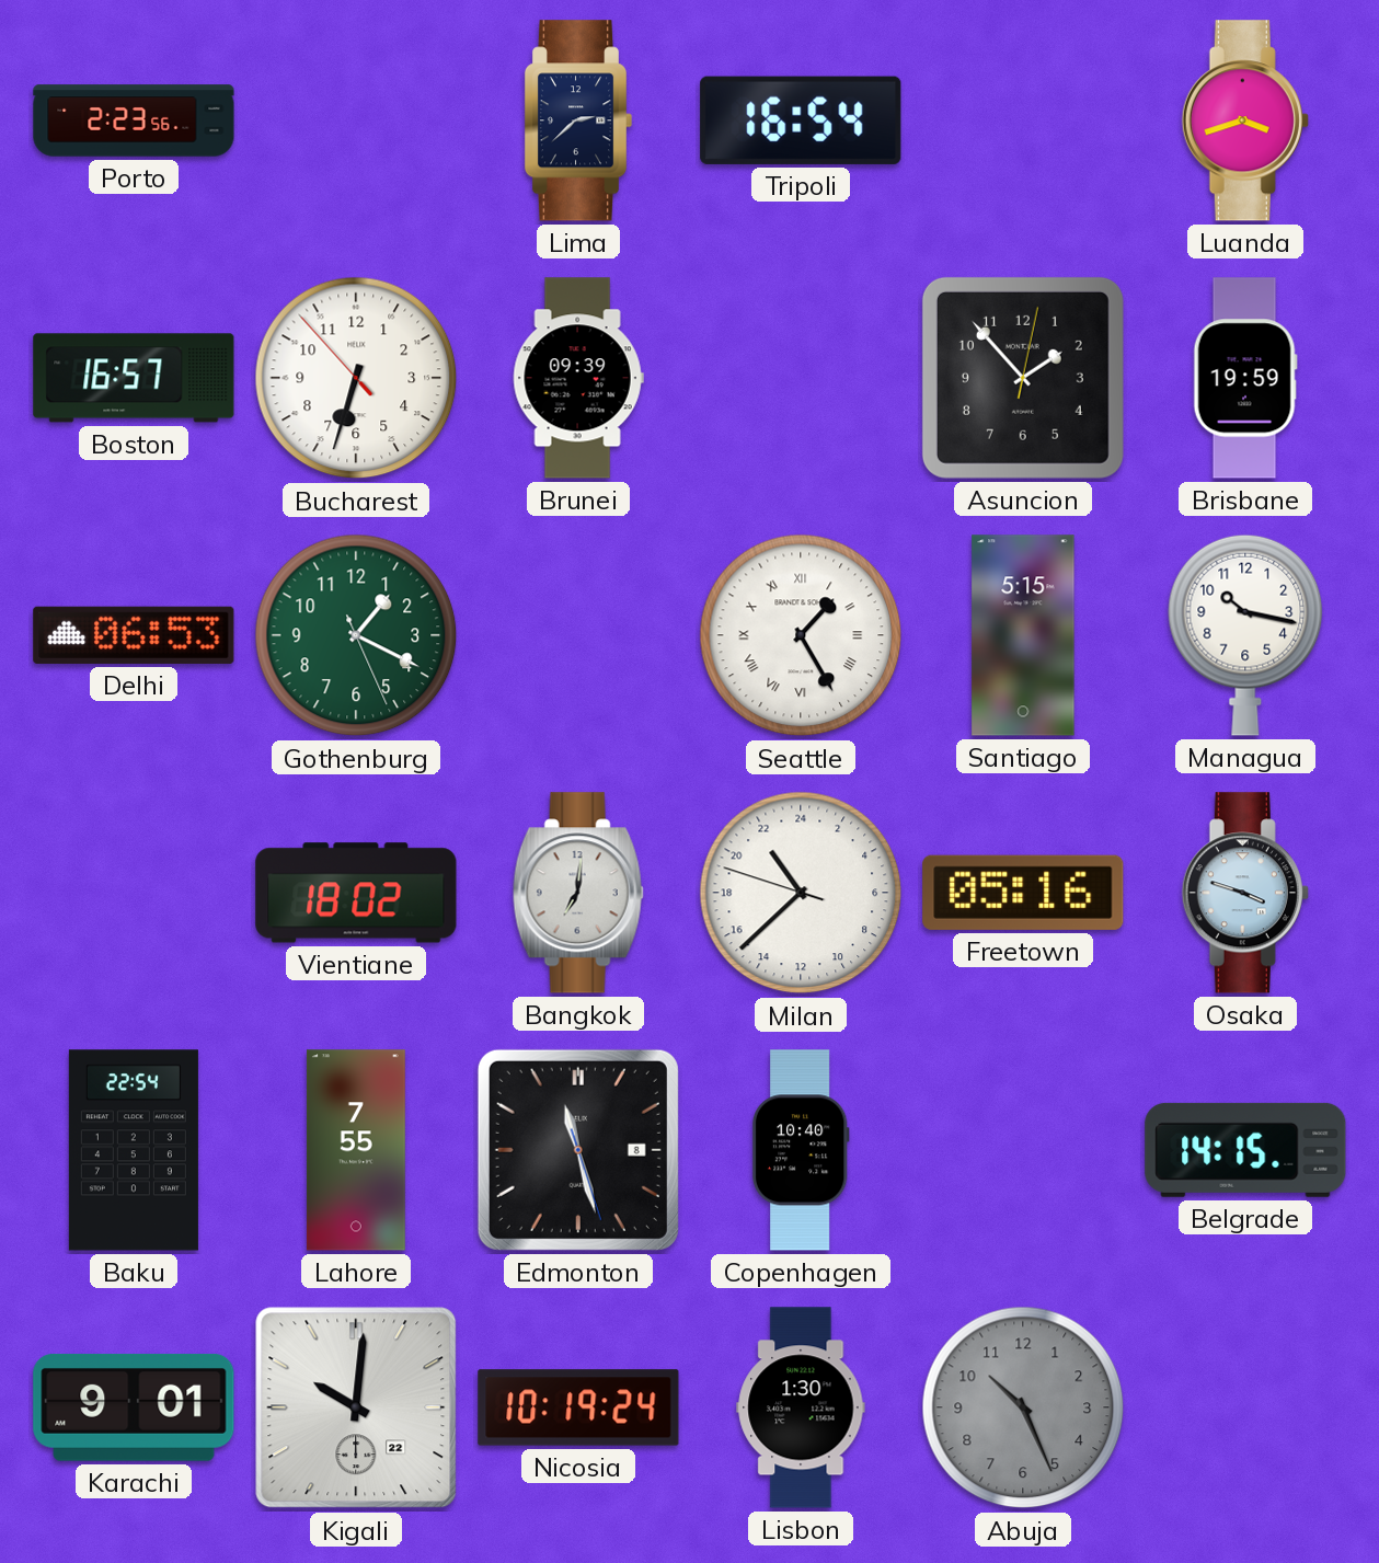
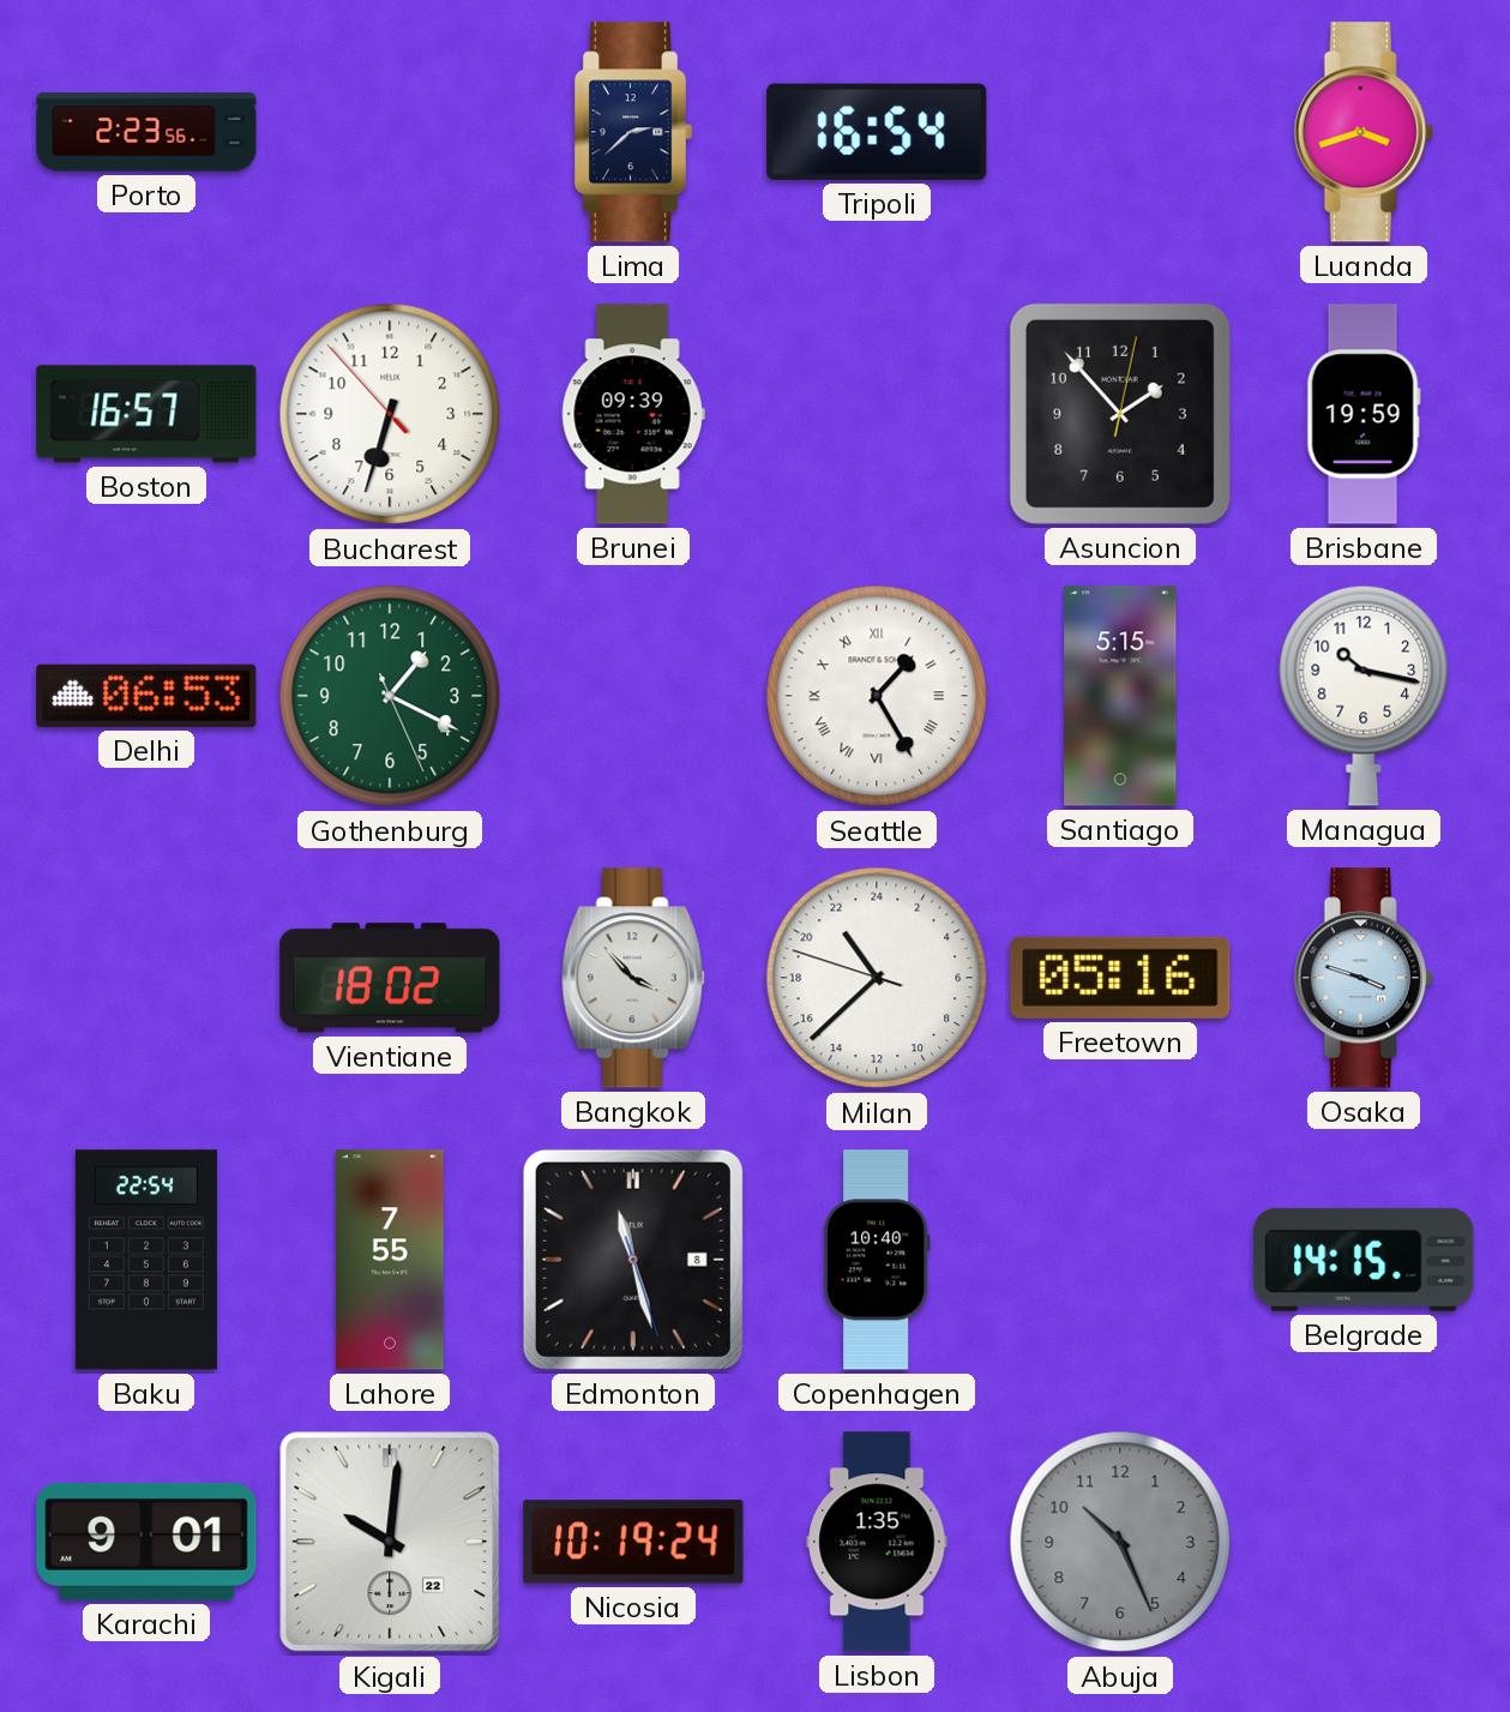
Bangkok: 7:01 -> 3:53
Lisbon: 1:30 -> 1:35
